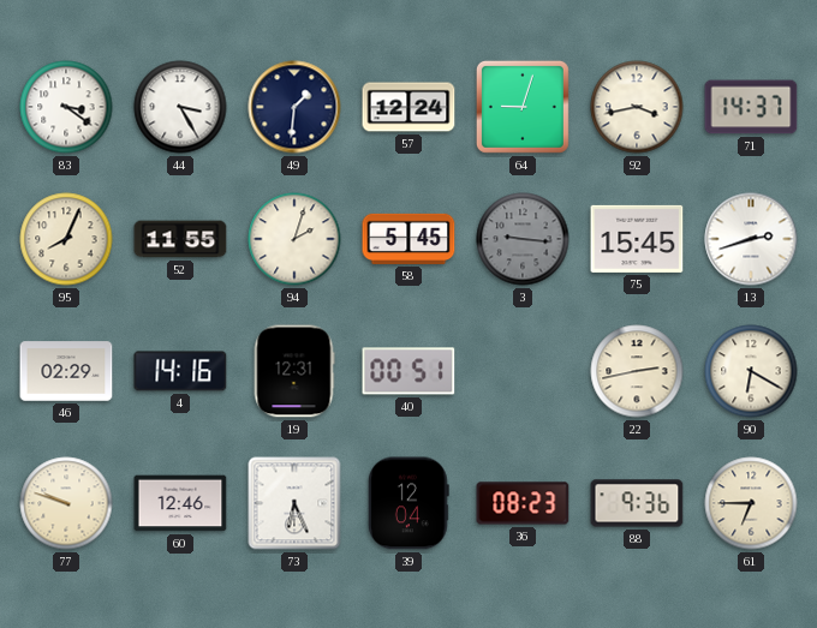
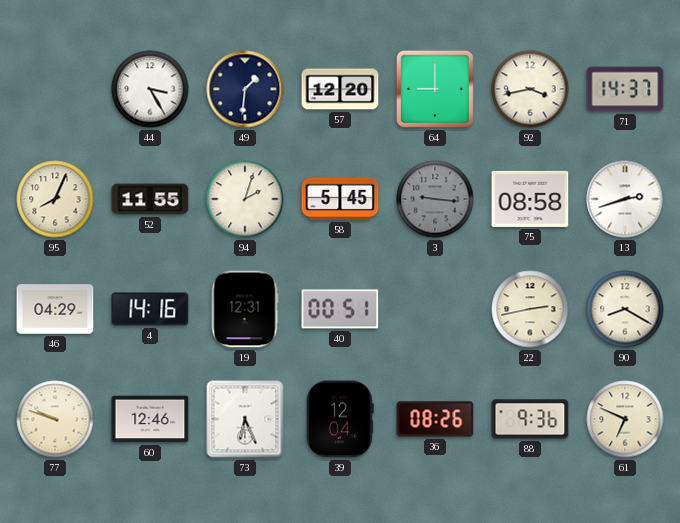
83: 3:21 -> none
57: 12:24 -> 12:20
64: 9:03 -> 9:00
75: 15:45 -> 08:58
46: 02:29 -> 04:29
90: 6:20 -> 8:20
36: 08:23 -> 08:26
61: 6:45 -> 6:49
